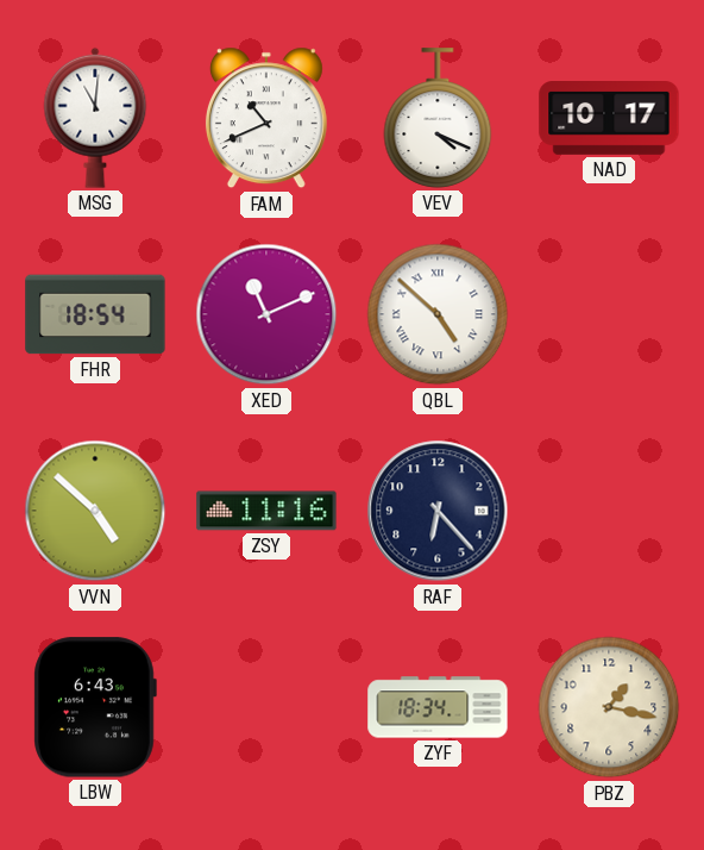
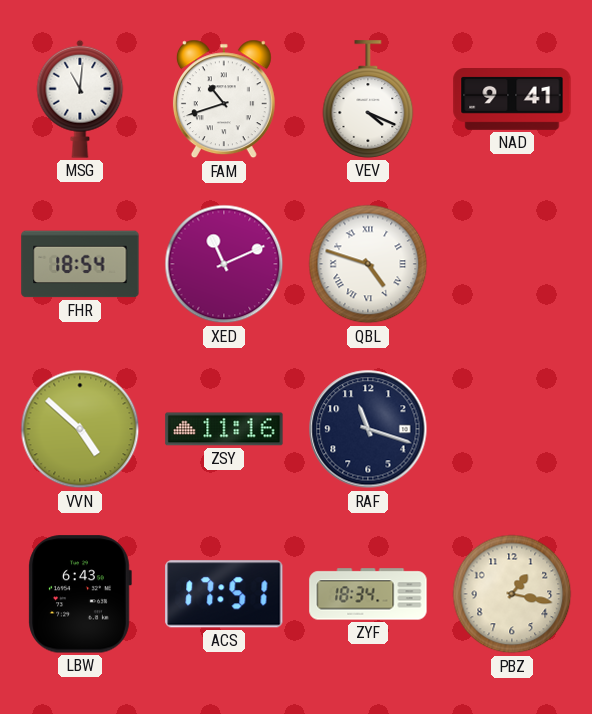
FAM: 10:41 -> 10:42
NAD: 10:17 -> 9:41
QBL: 4:52 -> 4:48
RAF: 6:23 -> 11:18
ACS: none -> 17:51
